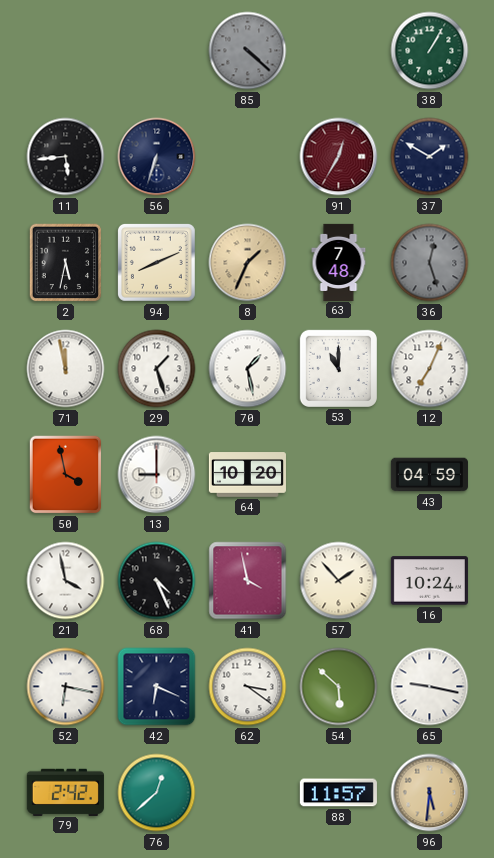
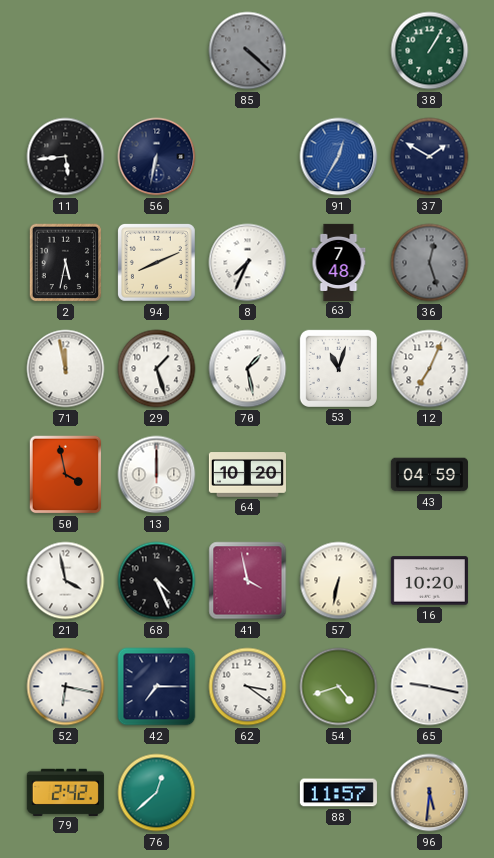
56: 6:33 -> 6:32
91 dial: burgundy -> blue
8: 1:34 -> 7:34
8 dial: champagne -> white
53: 11:00 -> 11:03
13: 9:00 -> 12:00
57: 1:53 -> 6:32
16: 10:24 -> 10:20
42: 6:19 -> 7:15
54: 5:52 -> 4:42
